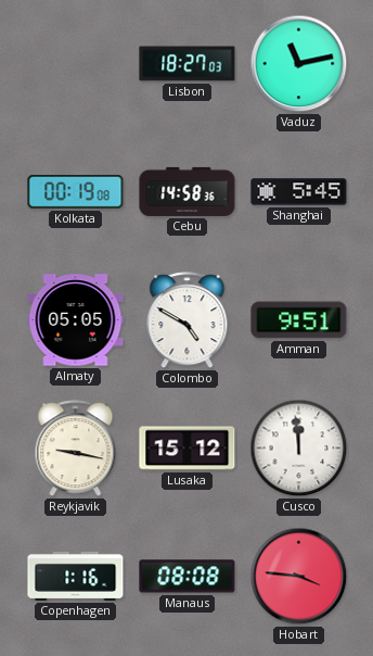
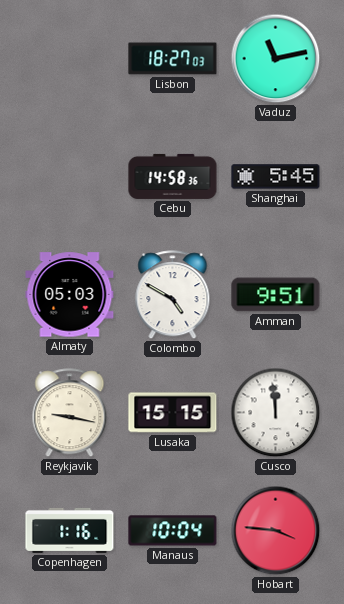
Kolkata: 00:19 -> none
Almaty: 05:05 -> 05:03
Lusaka: 15:12 -> 15:15
Manaus: 08:08 -> 10:04
